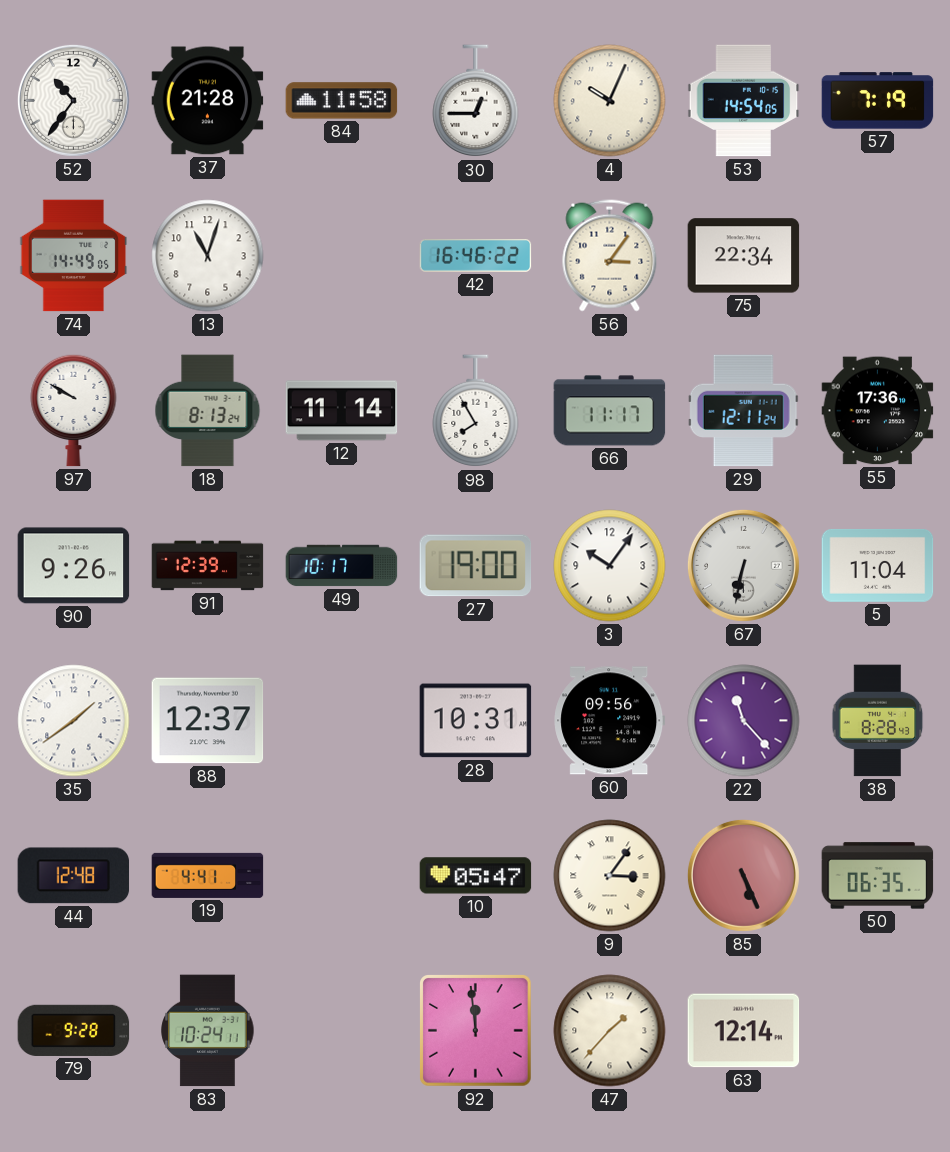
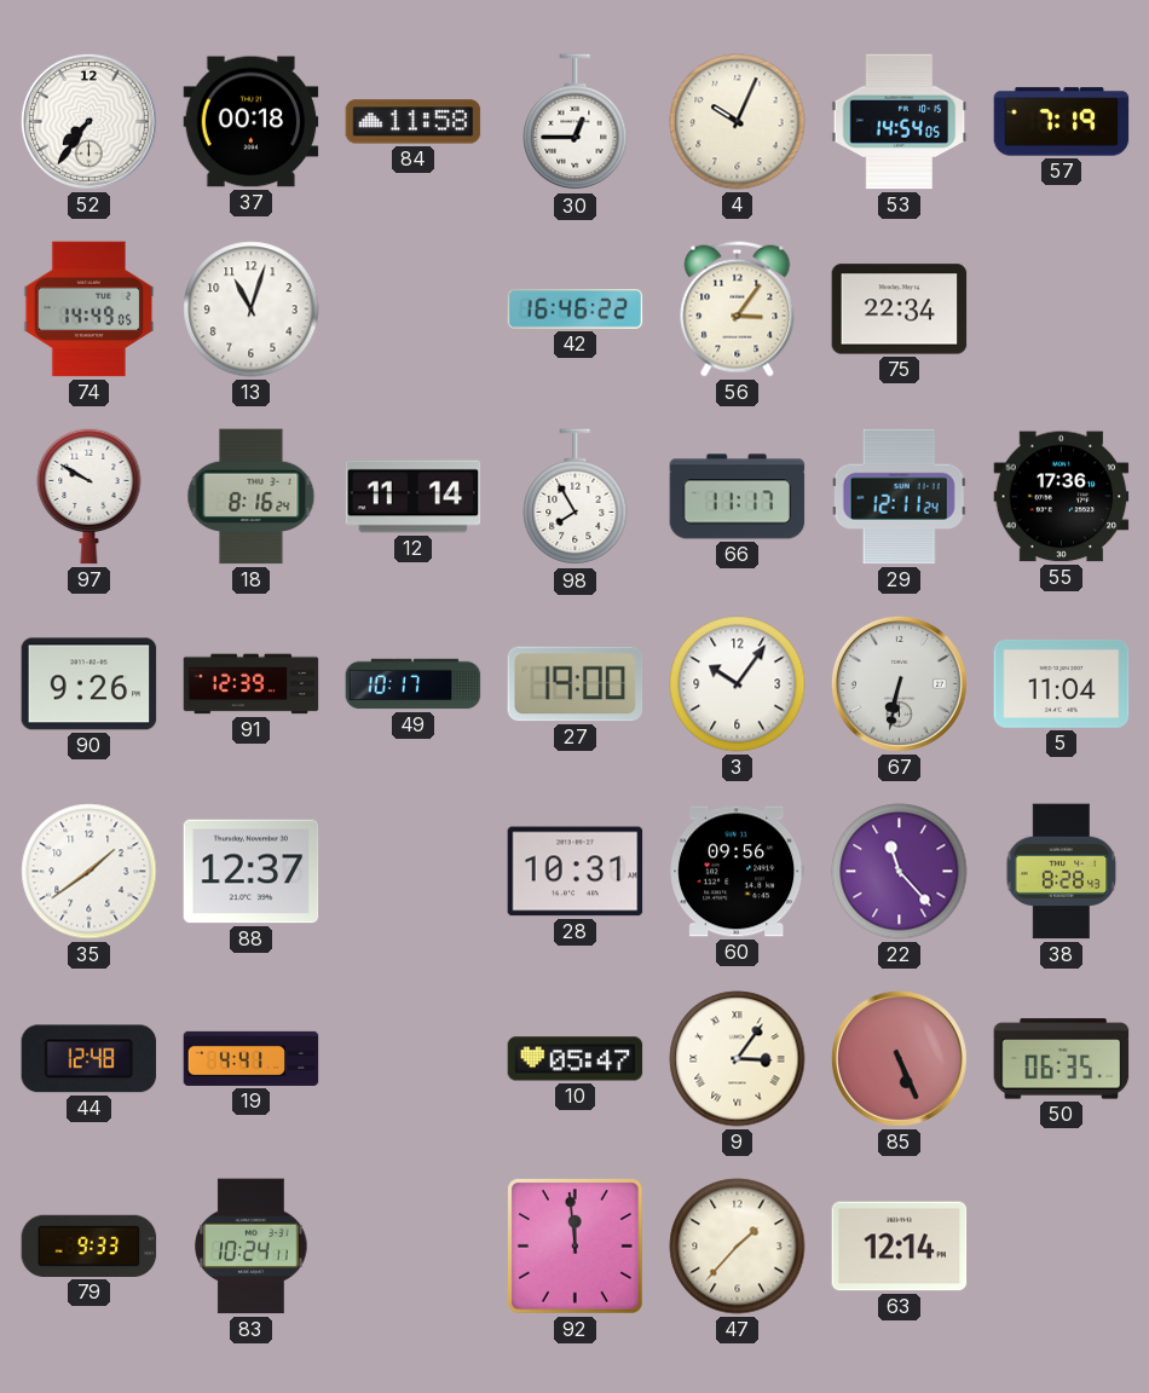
52: 10:36 -> 7:36
37: 21:28 -> 00:18
18: 8:13 -> 8:16
79: 9:28 -> 9:33
